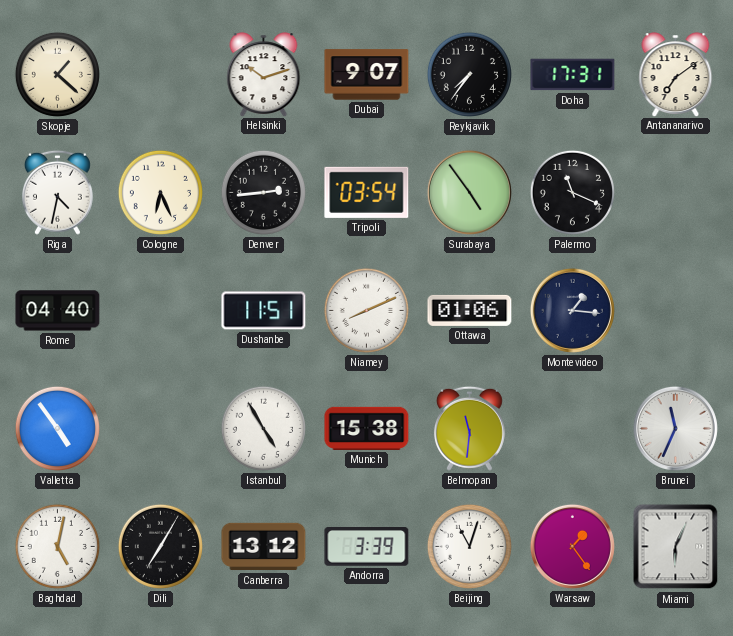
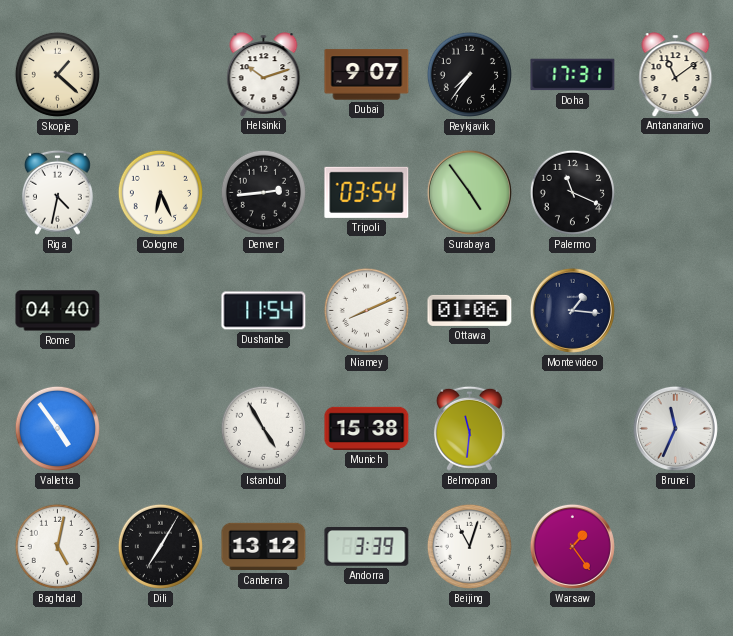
Antananarivo: 7:09 -> 11:09
Dushanbe: 11:51 -> 11:54
Miami: 6:04 -> none
